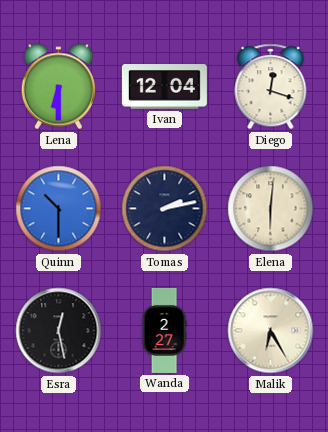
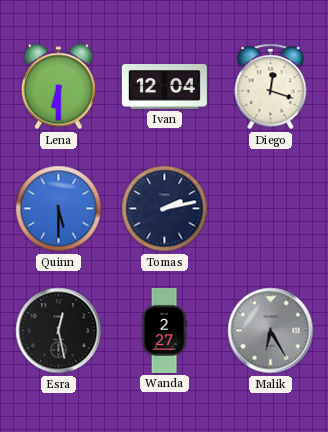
Quinn: 10:30 -> 5:30
Elena: 6:01 -> none
Malik dial: cream -> grey
